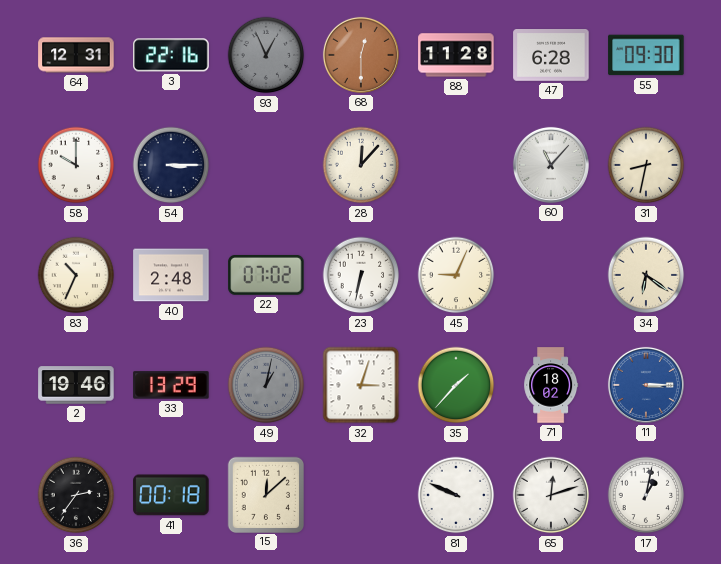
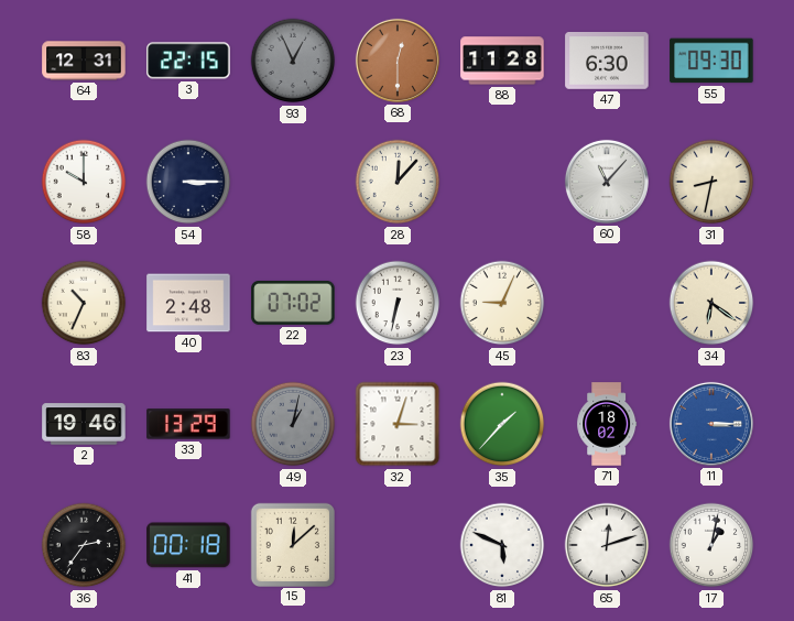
3: 22:16 -> 22:15
47: 6:28 -> 6:30
81: 9:49 -> 5:49
